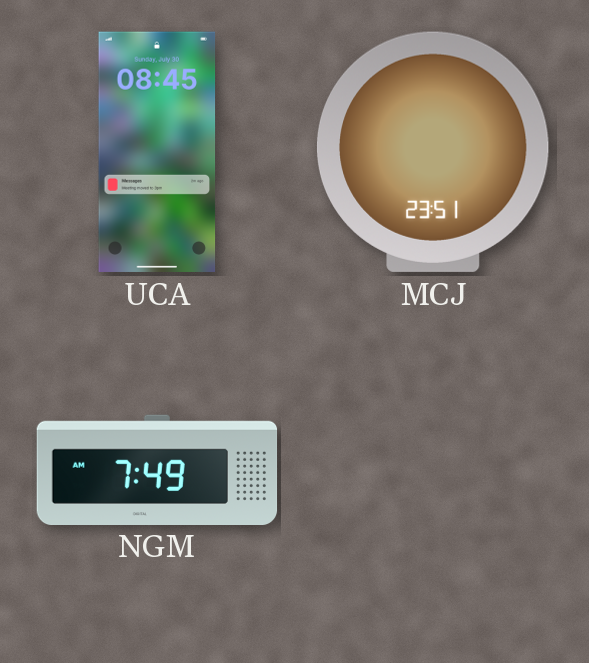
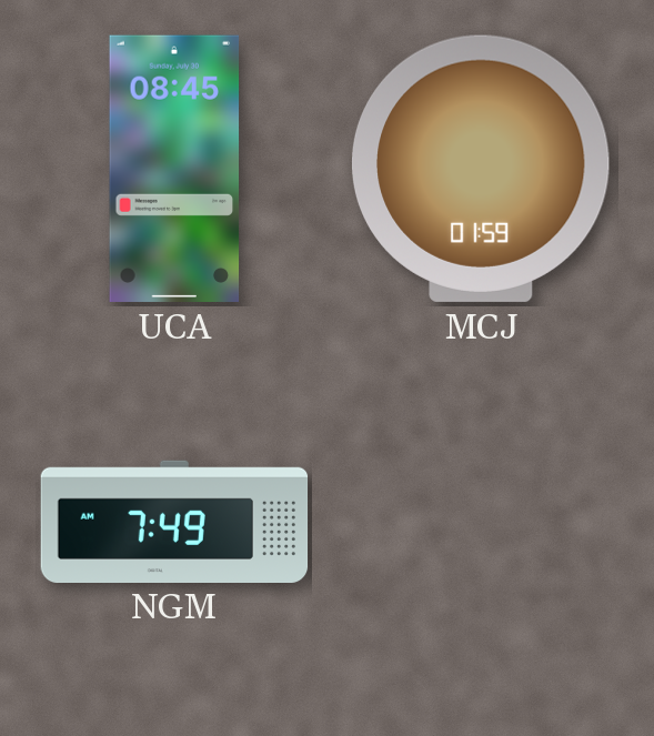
MCJ: 23:51 -> 01:59
